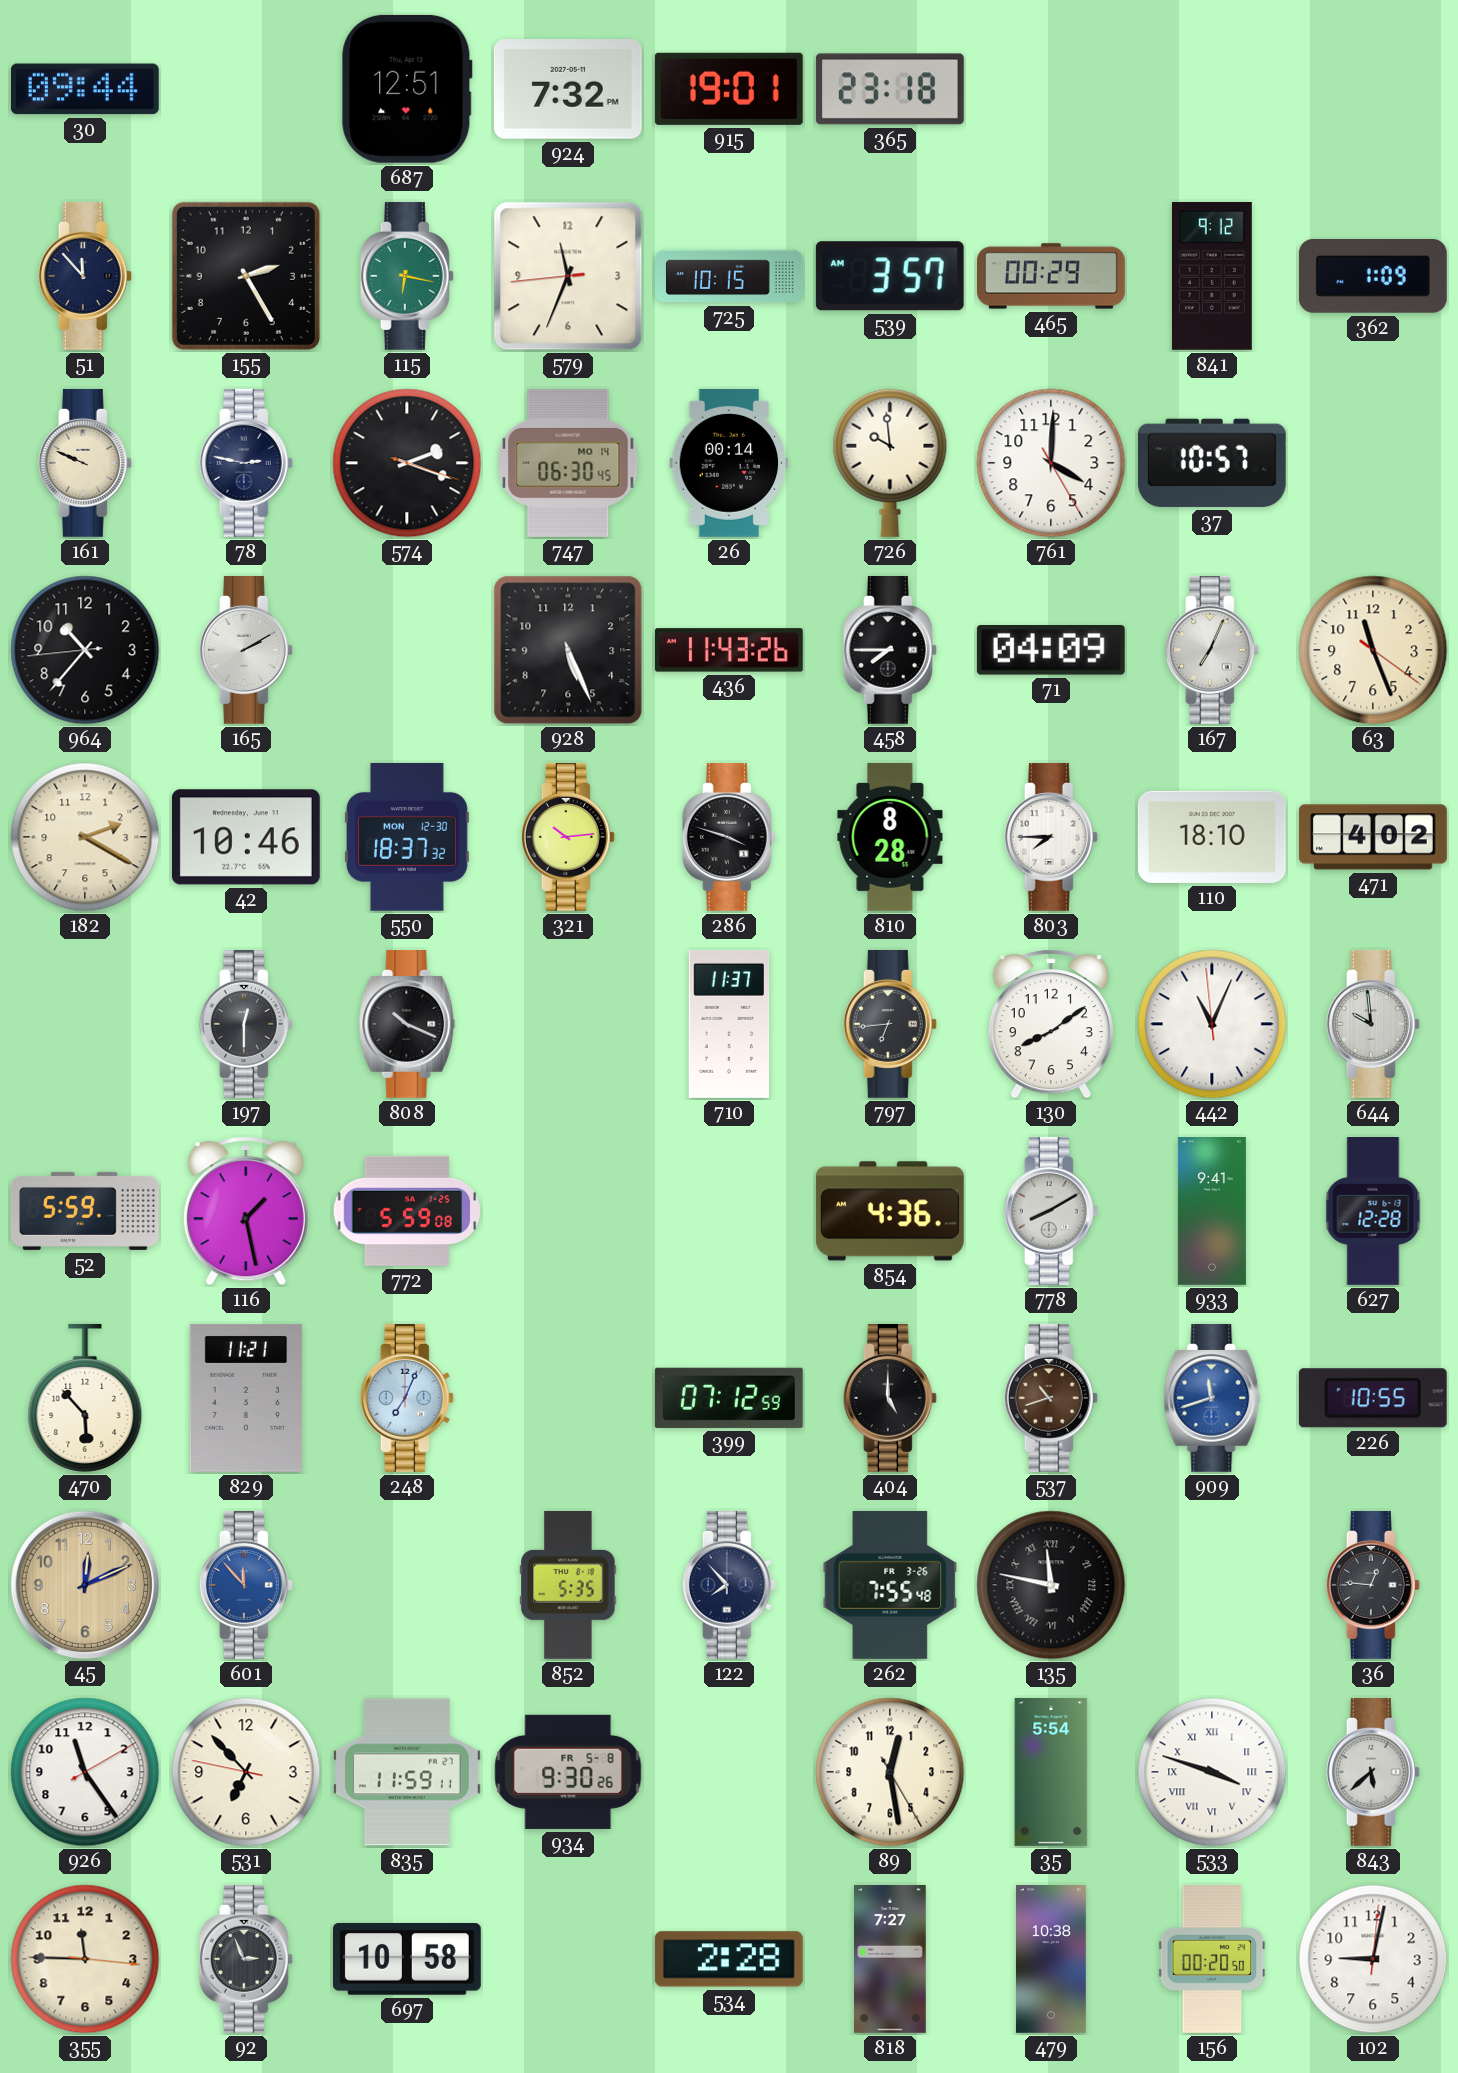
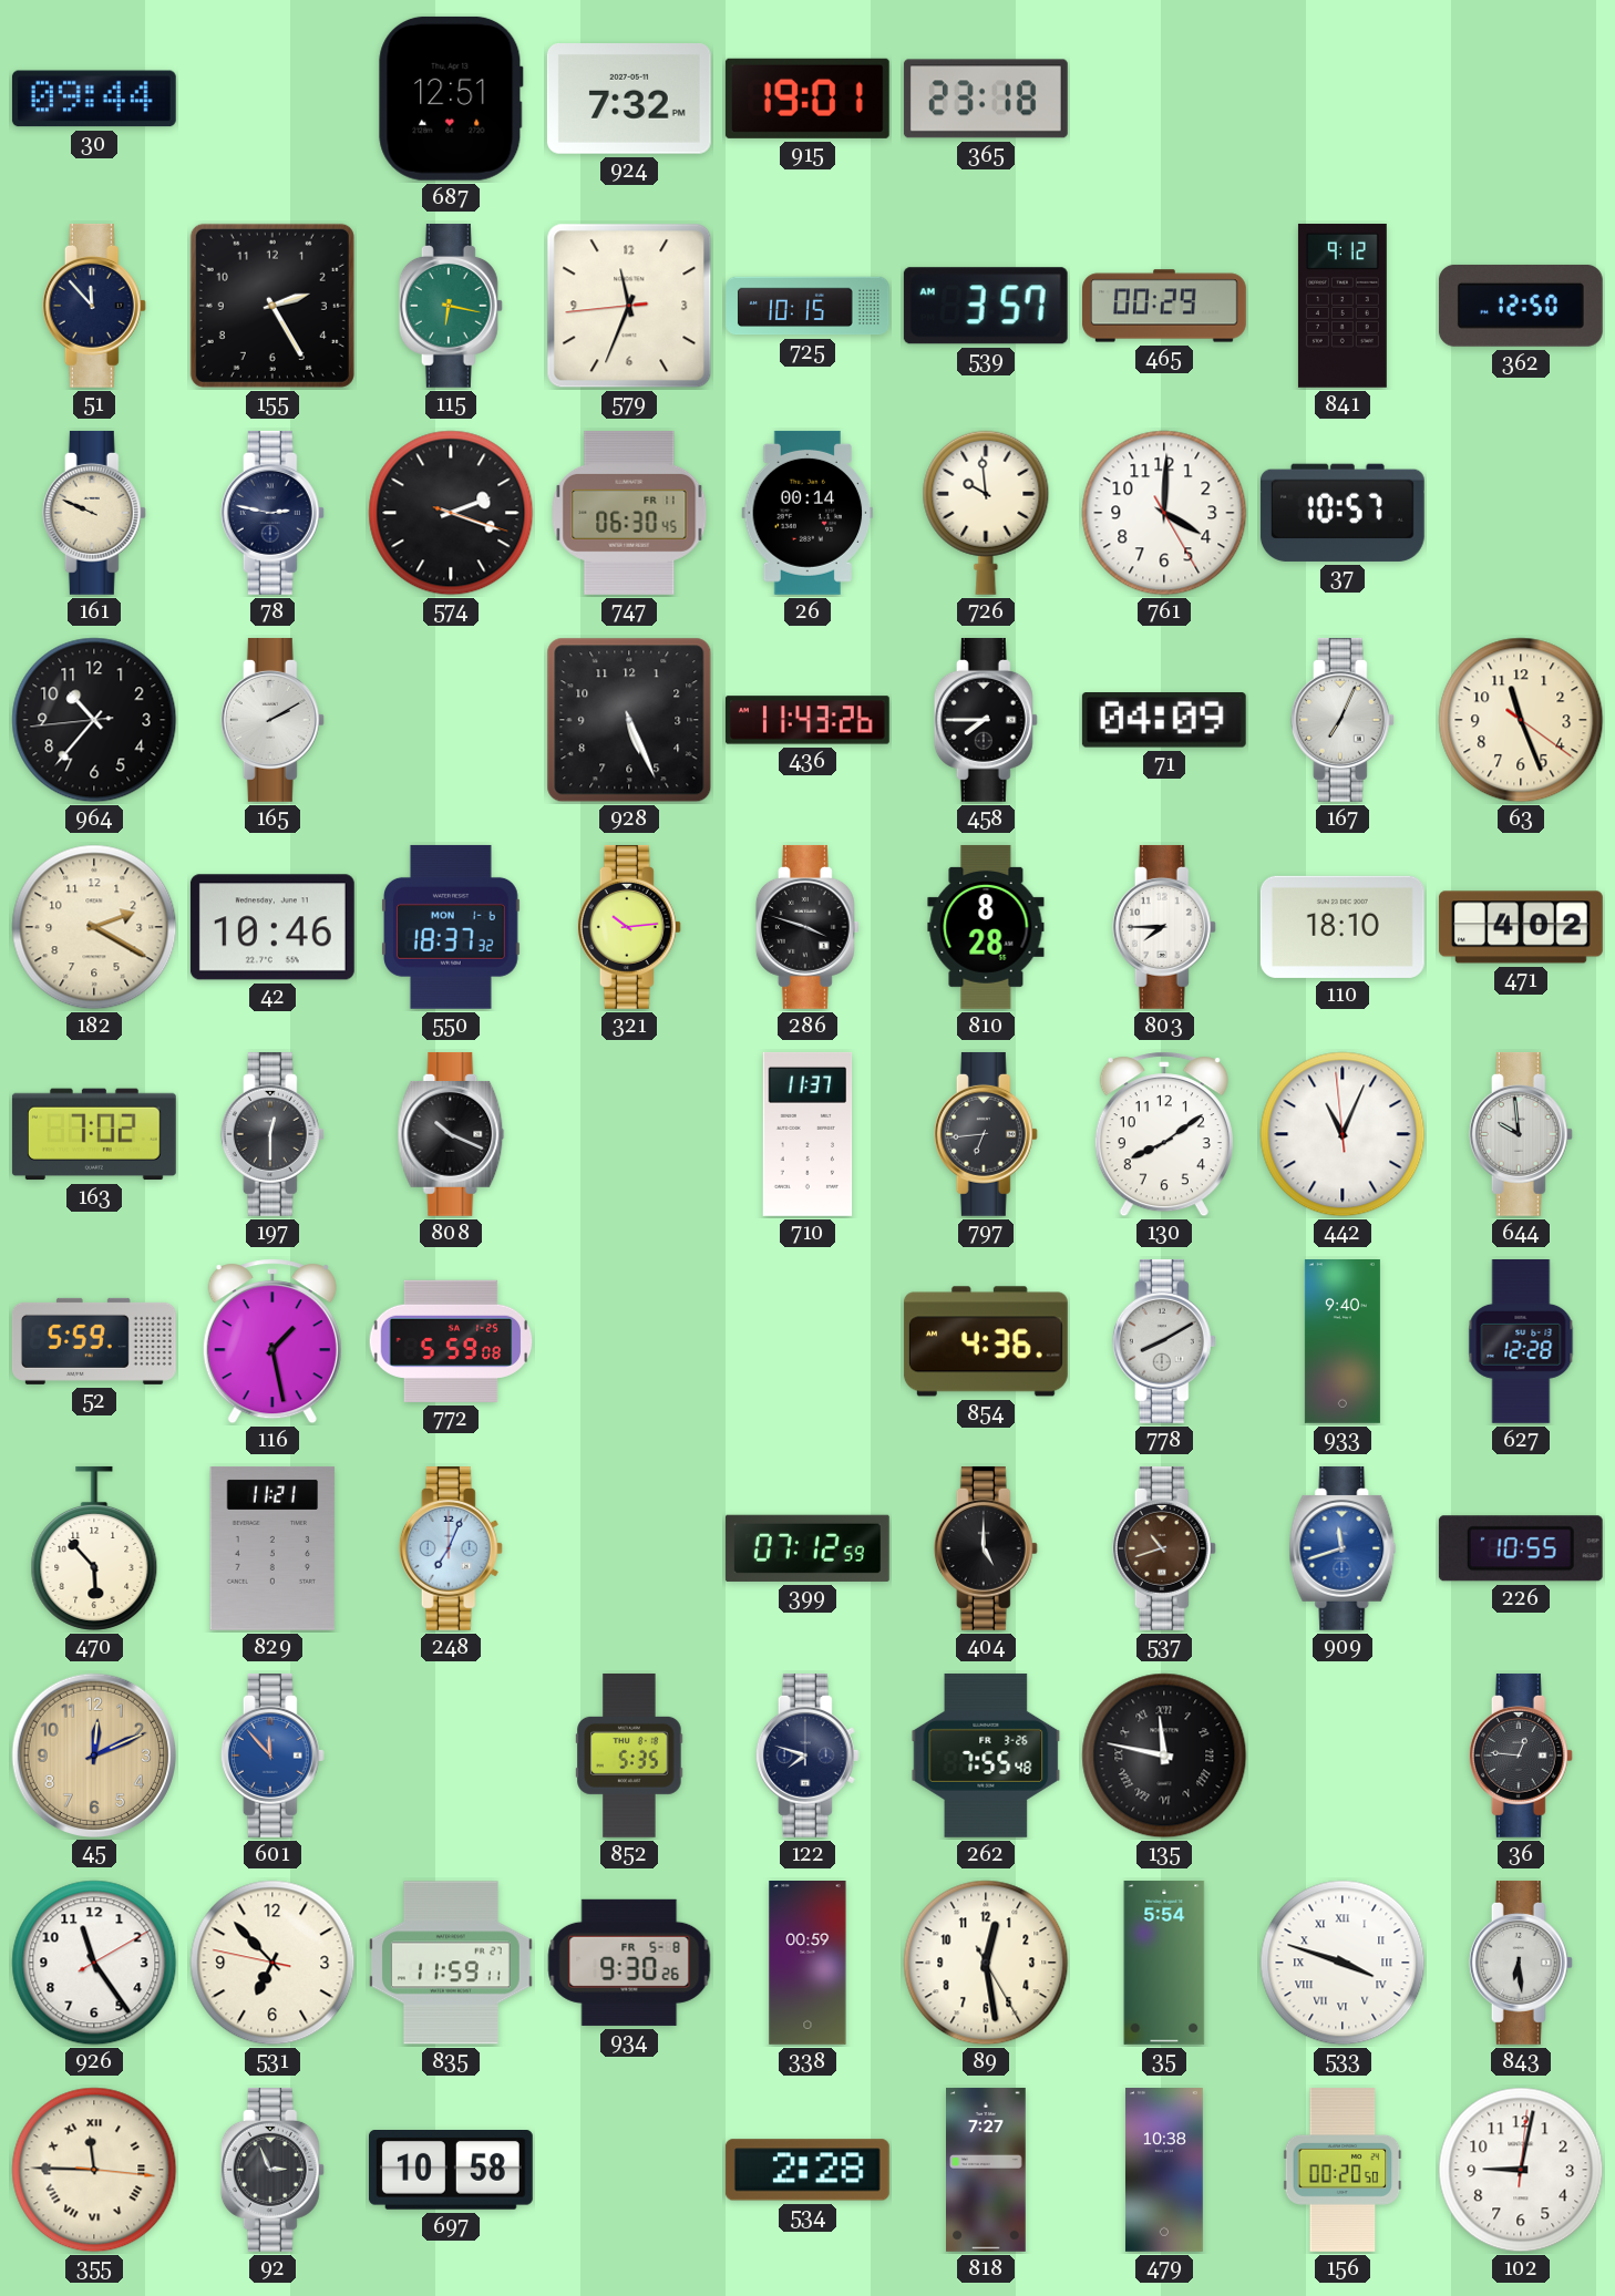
362: 1:09 -> 12:50
747 date: MO 14 -> FR 11
550 date: MON 12-30 -> MON 1-6
163: none -> 7:02
933: 9:41 -> 9:40
122: 7:53 -> 7:48
338: none -> 00:59
843: 5:38 -> 6:29
355 numerals: Arabic -> Roman
